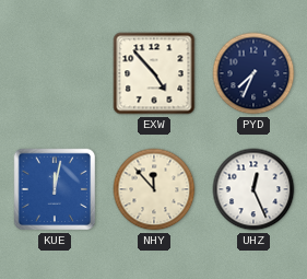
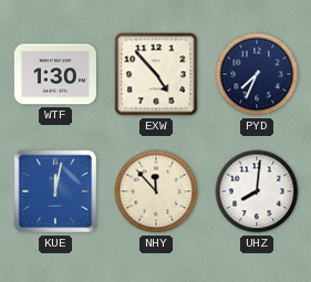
WTF: none -> 1:30
UHZ: 12:26 -> 8:01
